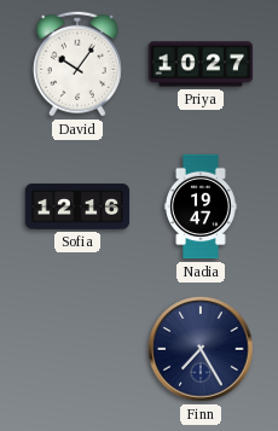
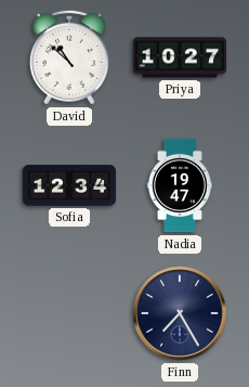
David: 10:06 -> 10:52
Sofia: 12:16 -> 12:34
